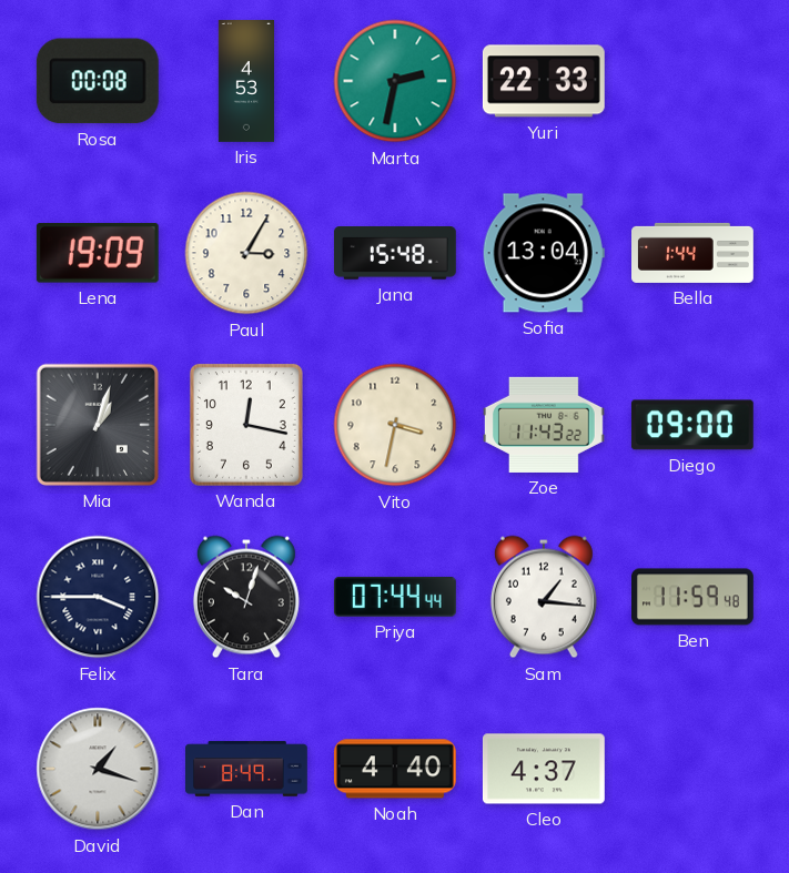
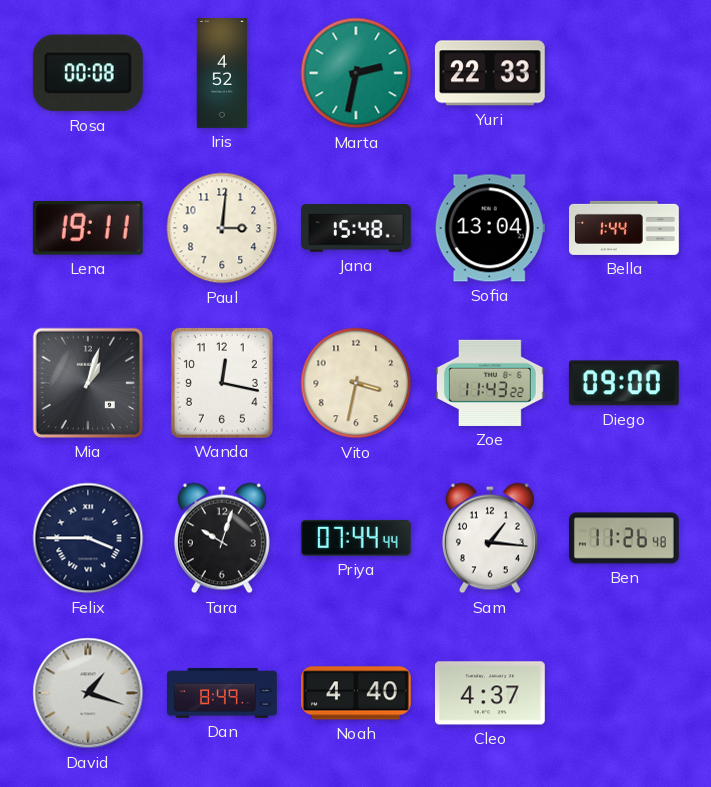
Iris: 4:53 -> 4:52
Lena: 19:09 -> 19:11
Paul: 3:05 -> 3:01
Ben: 11:59 -> 11:26
